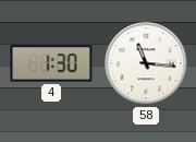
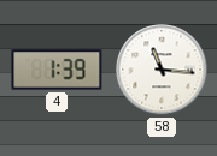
4: 1:30 -> 1:39
